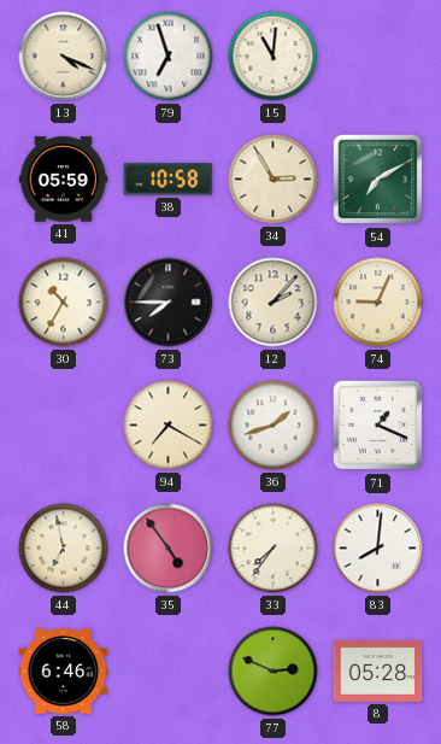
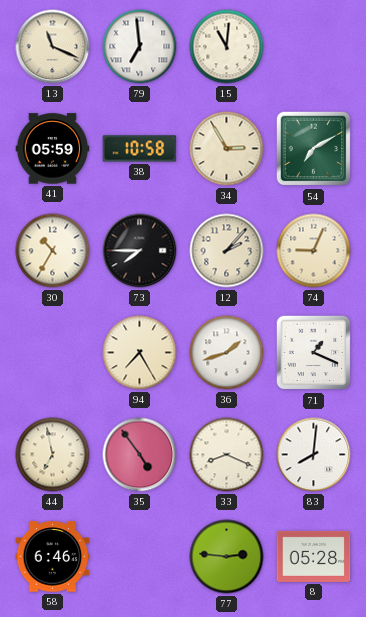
13: 4:19 -> 11:19
79: 6:57 -> 6:59
94: 7:20 -> 7:25
33: 7:36 -> 8:19
77: 2:49 -> 2:46
